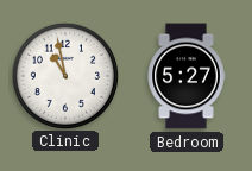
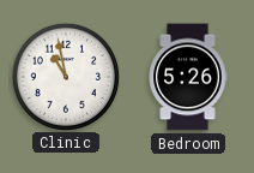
Bedroom: 5:27 -> 5:26
